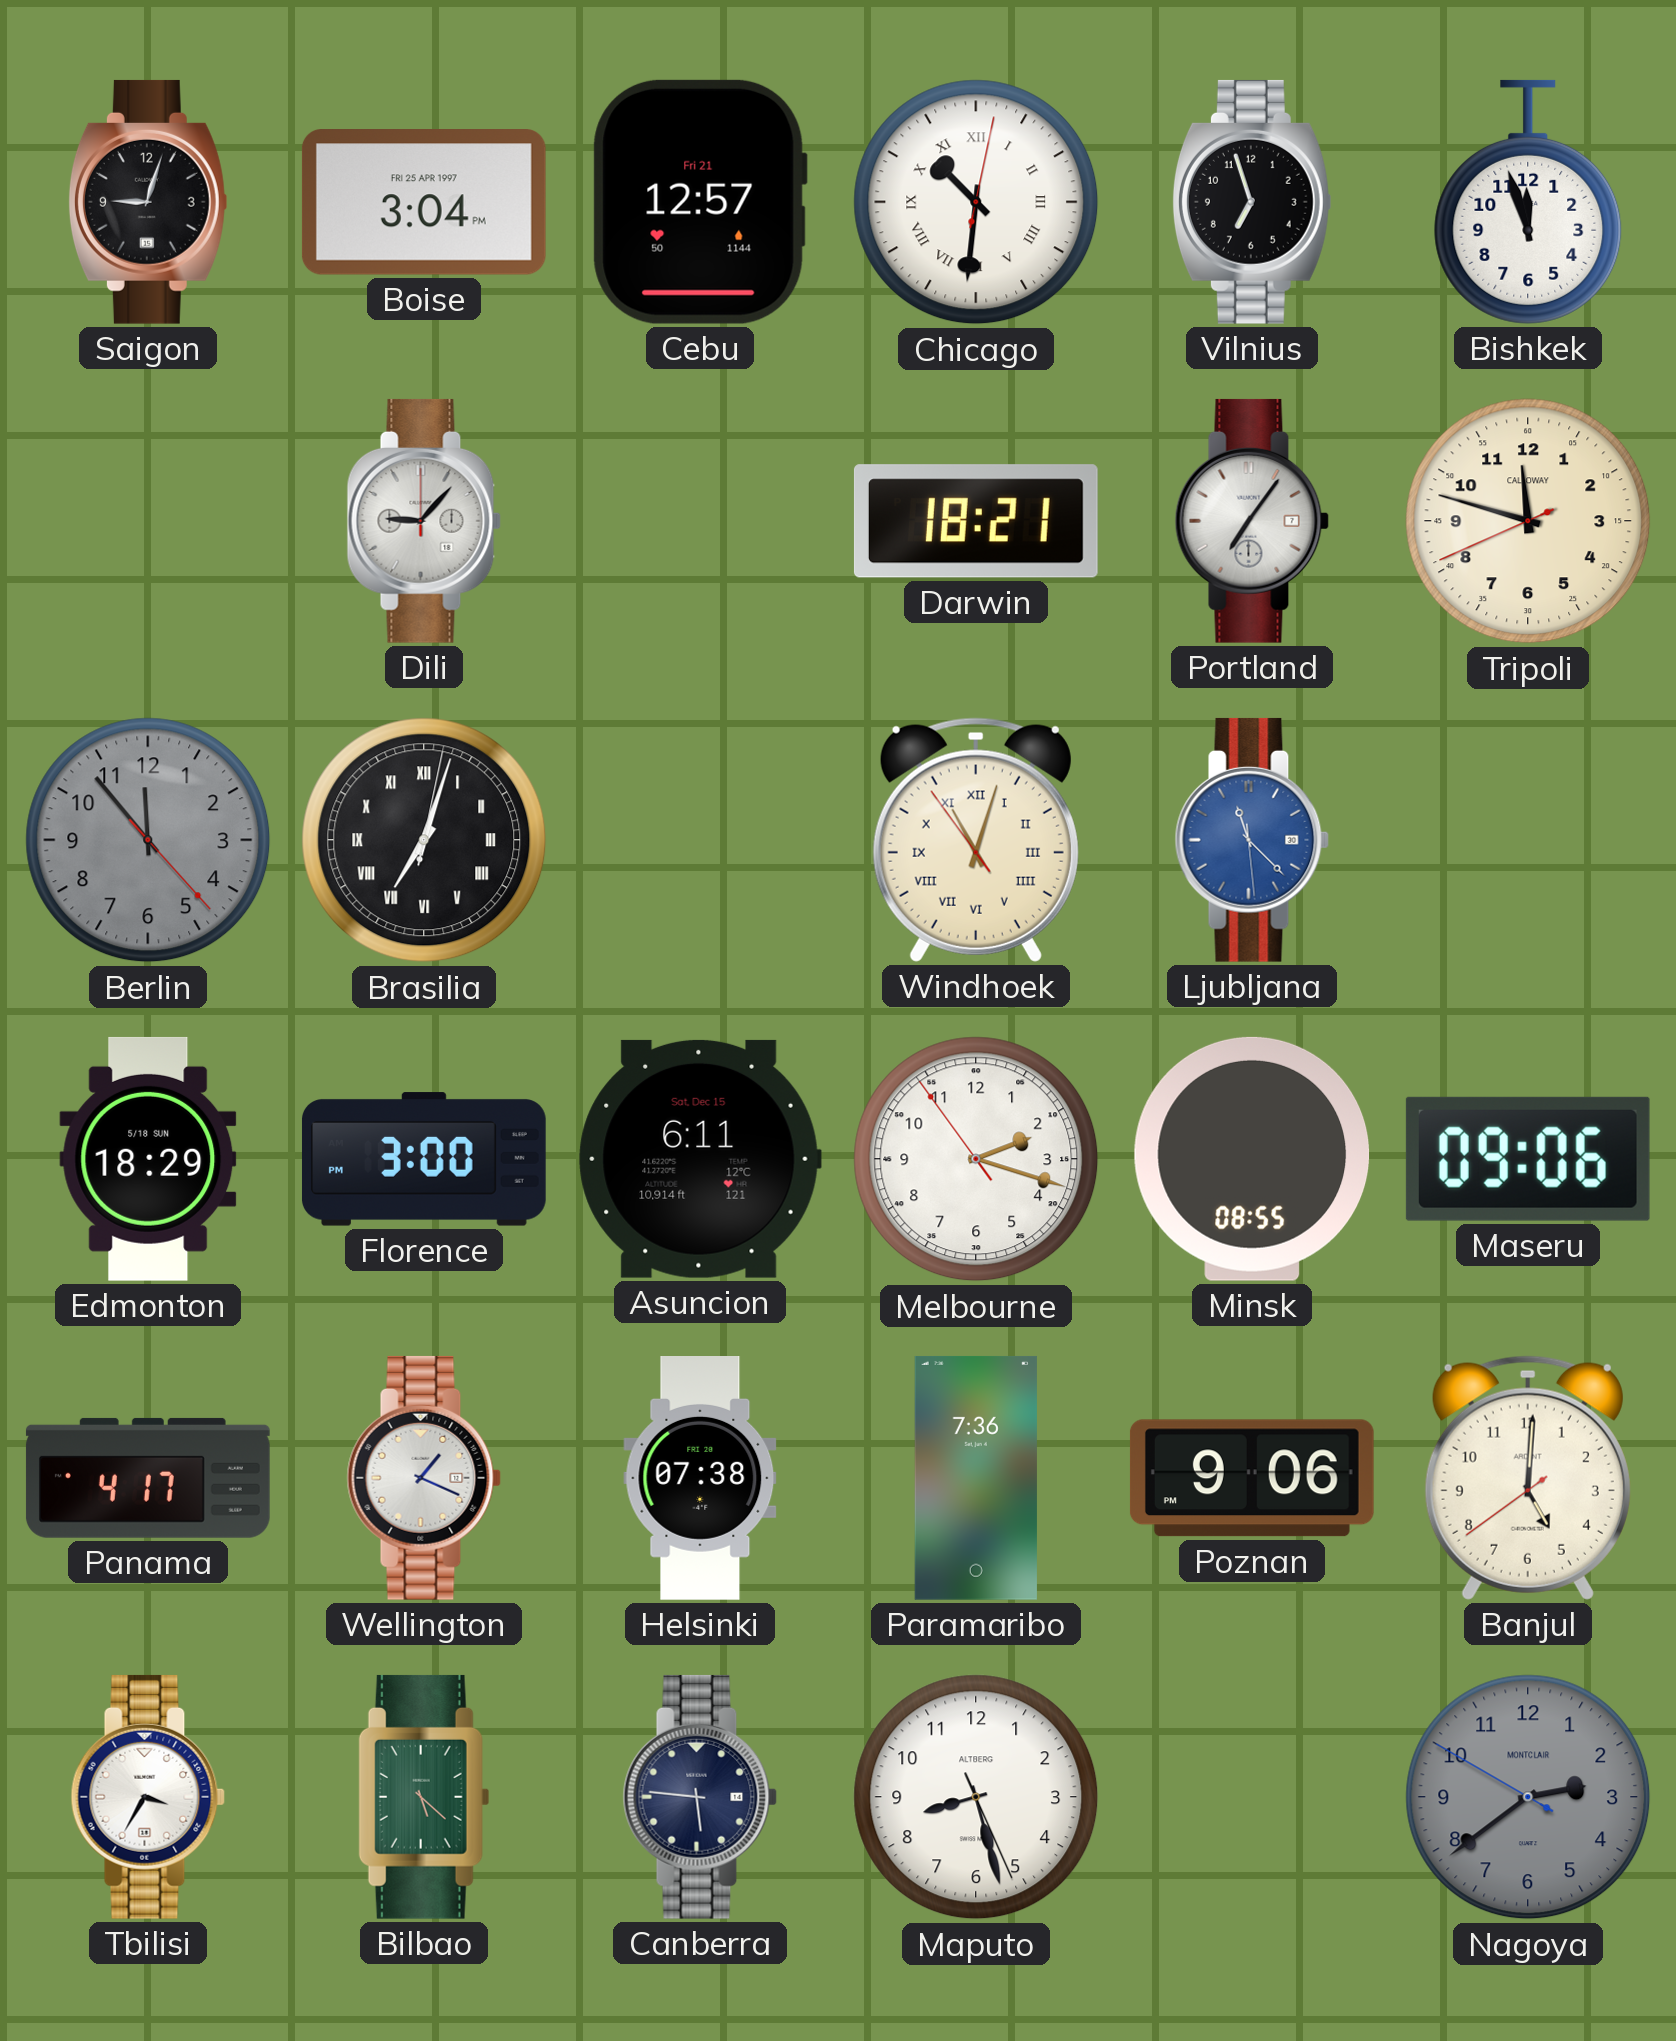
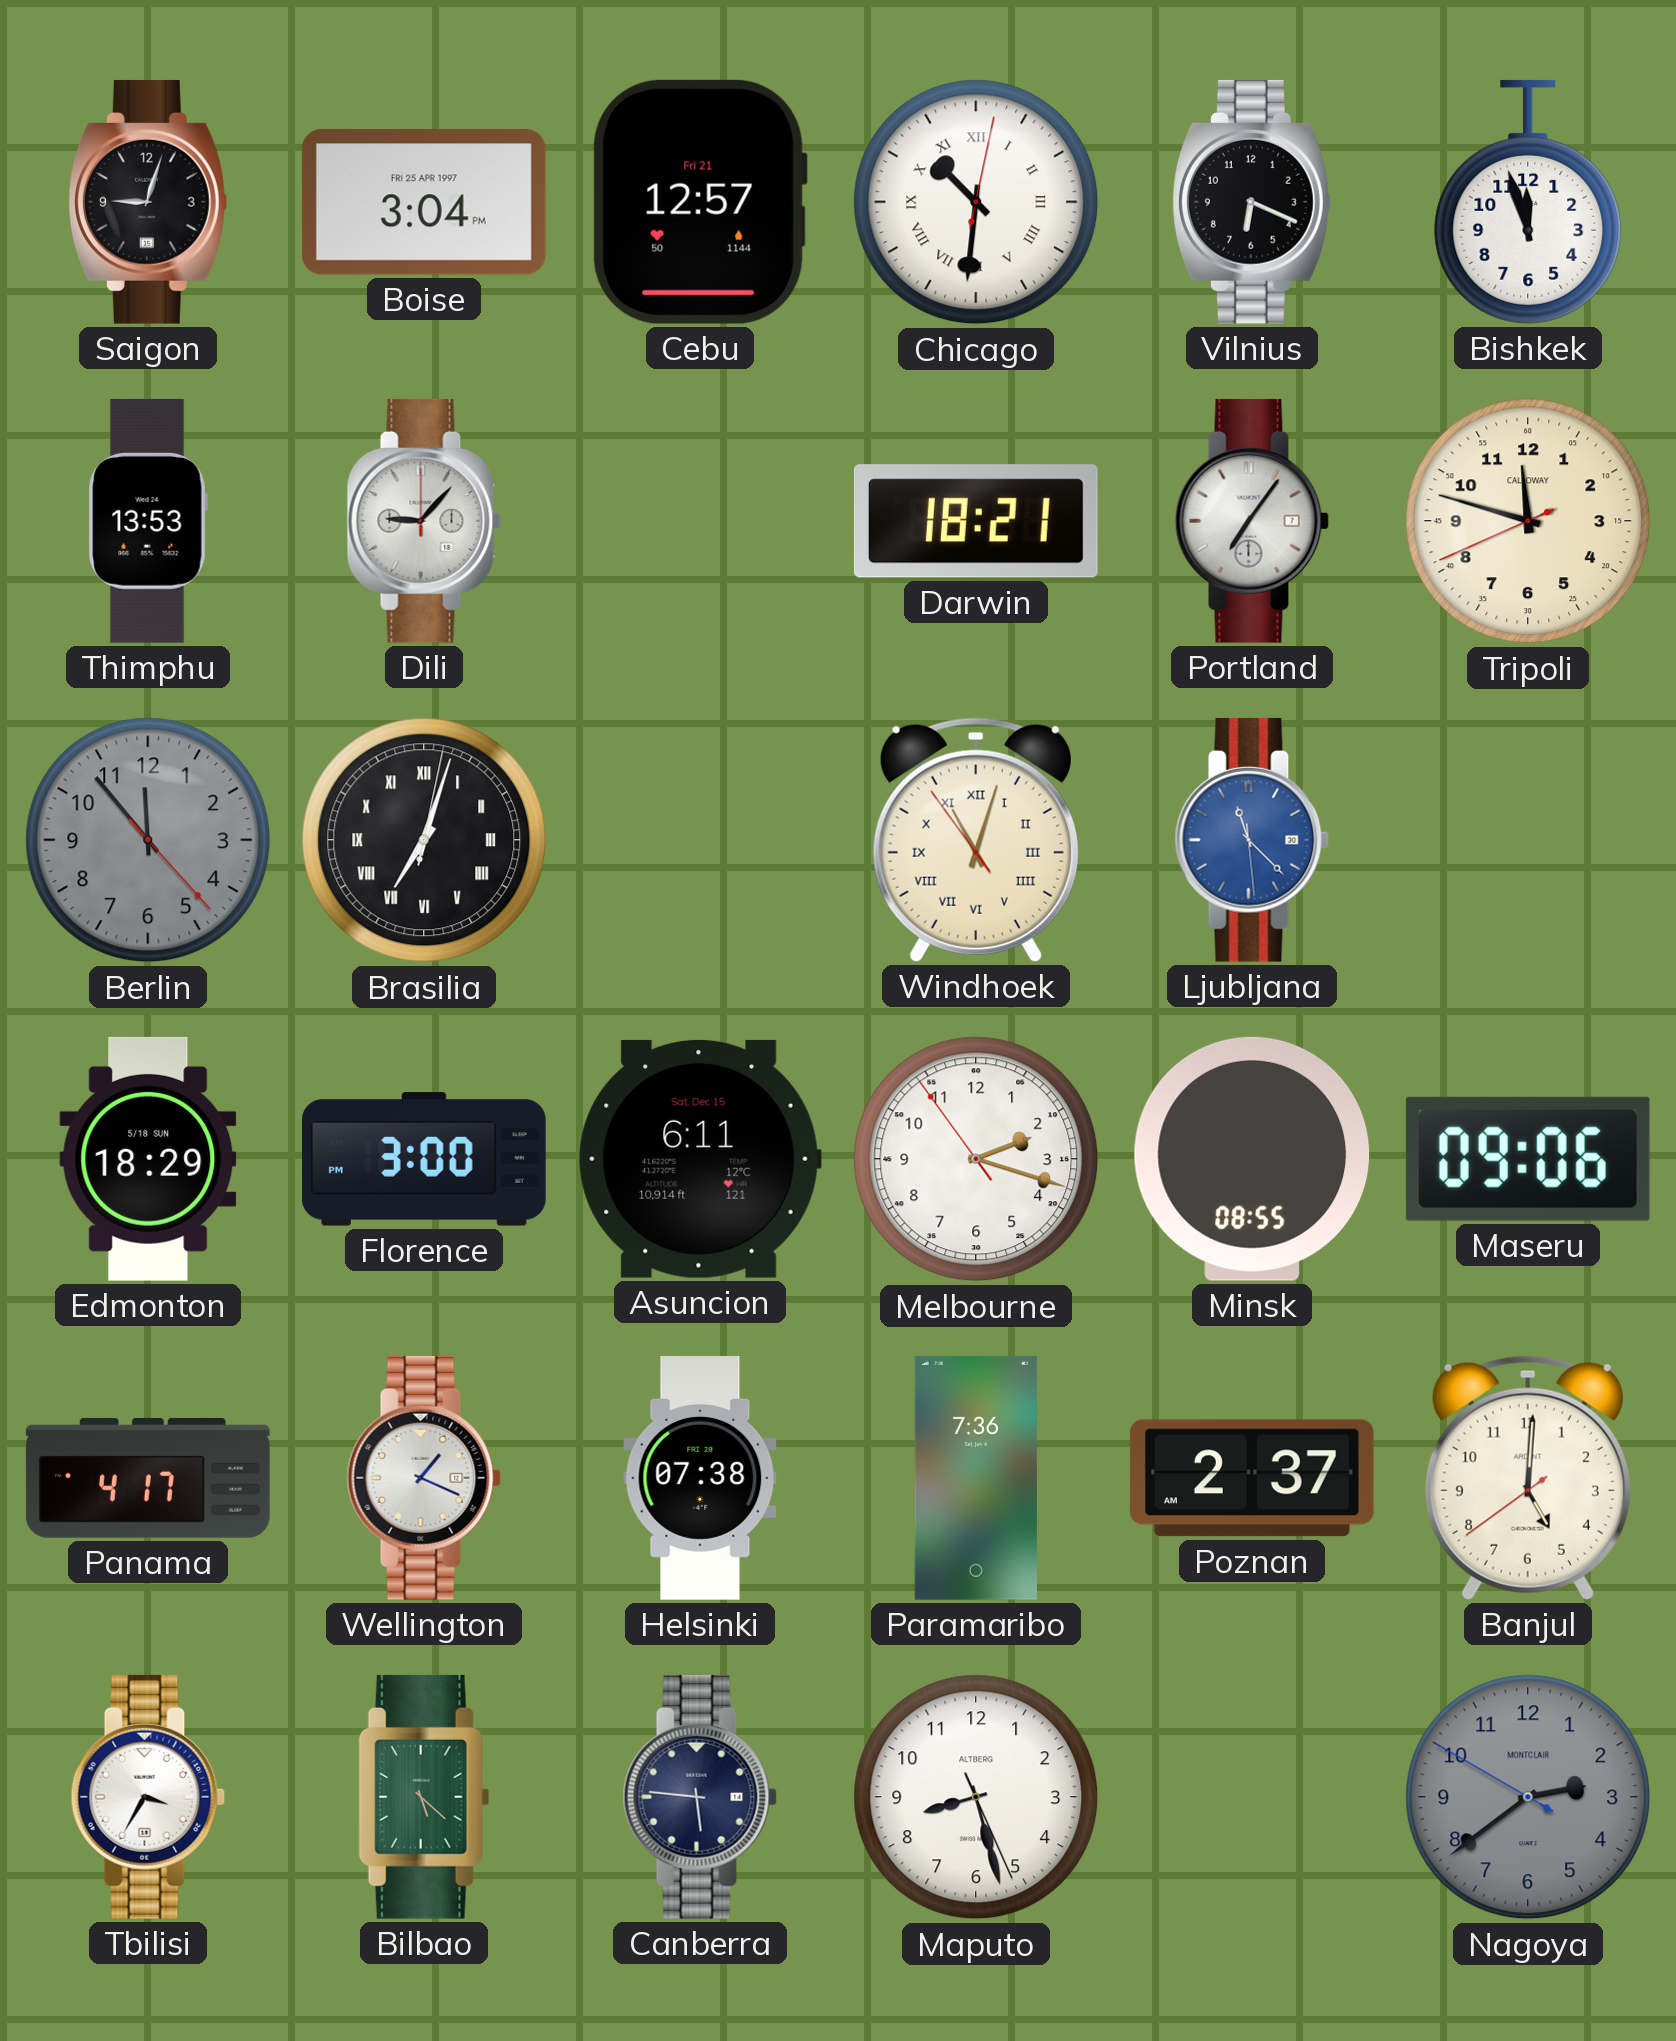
Vilnius: 6:57 -> 6:19
Thimphu: none -> 13:53
Poznan: 9:06 -> 2:37
